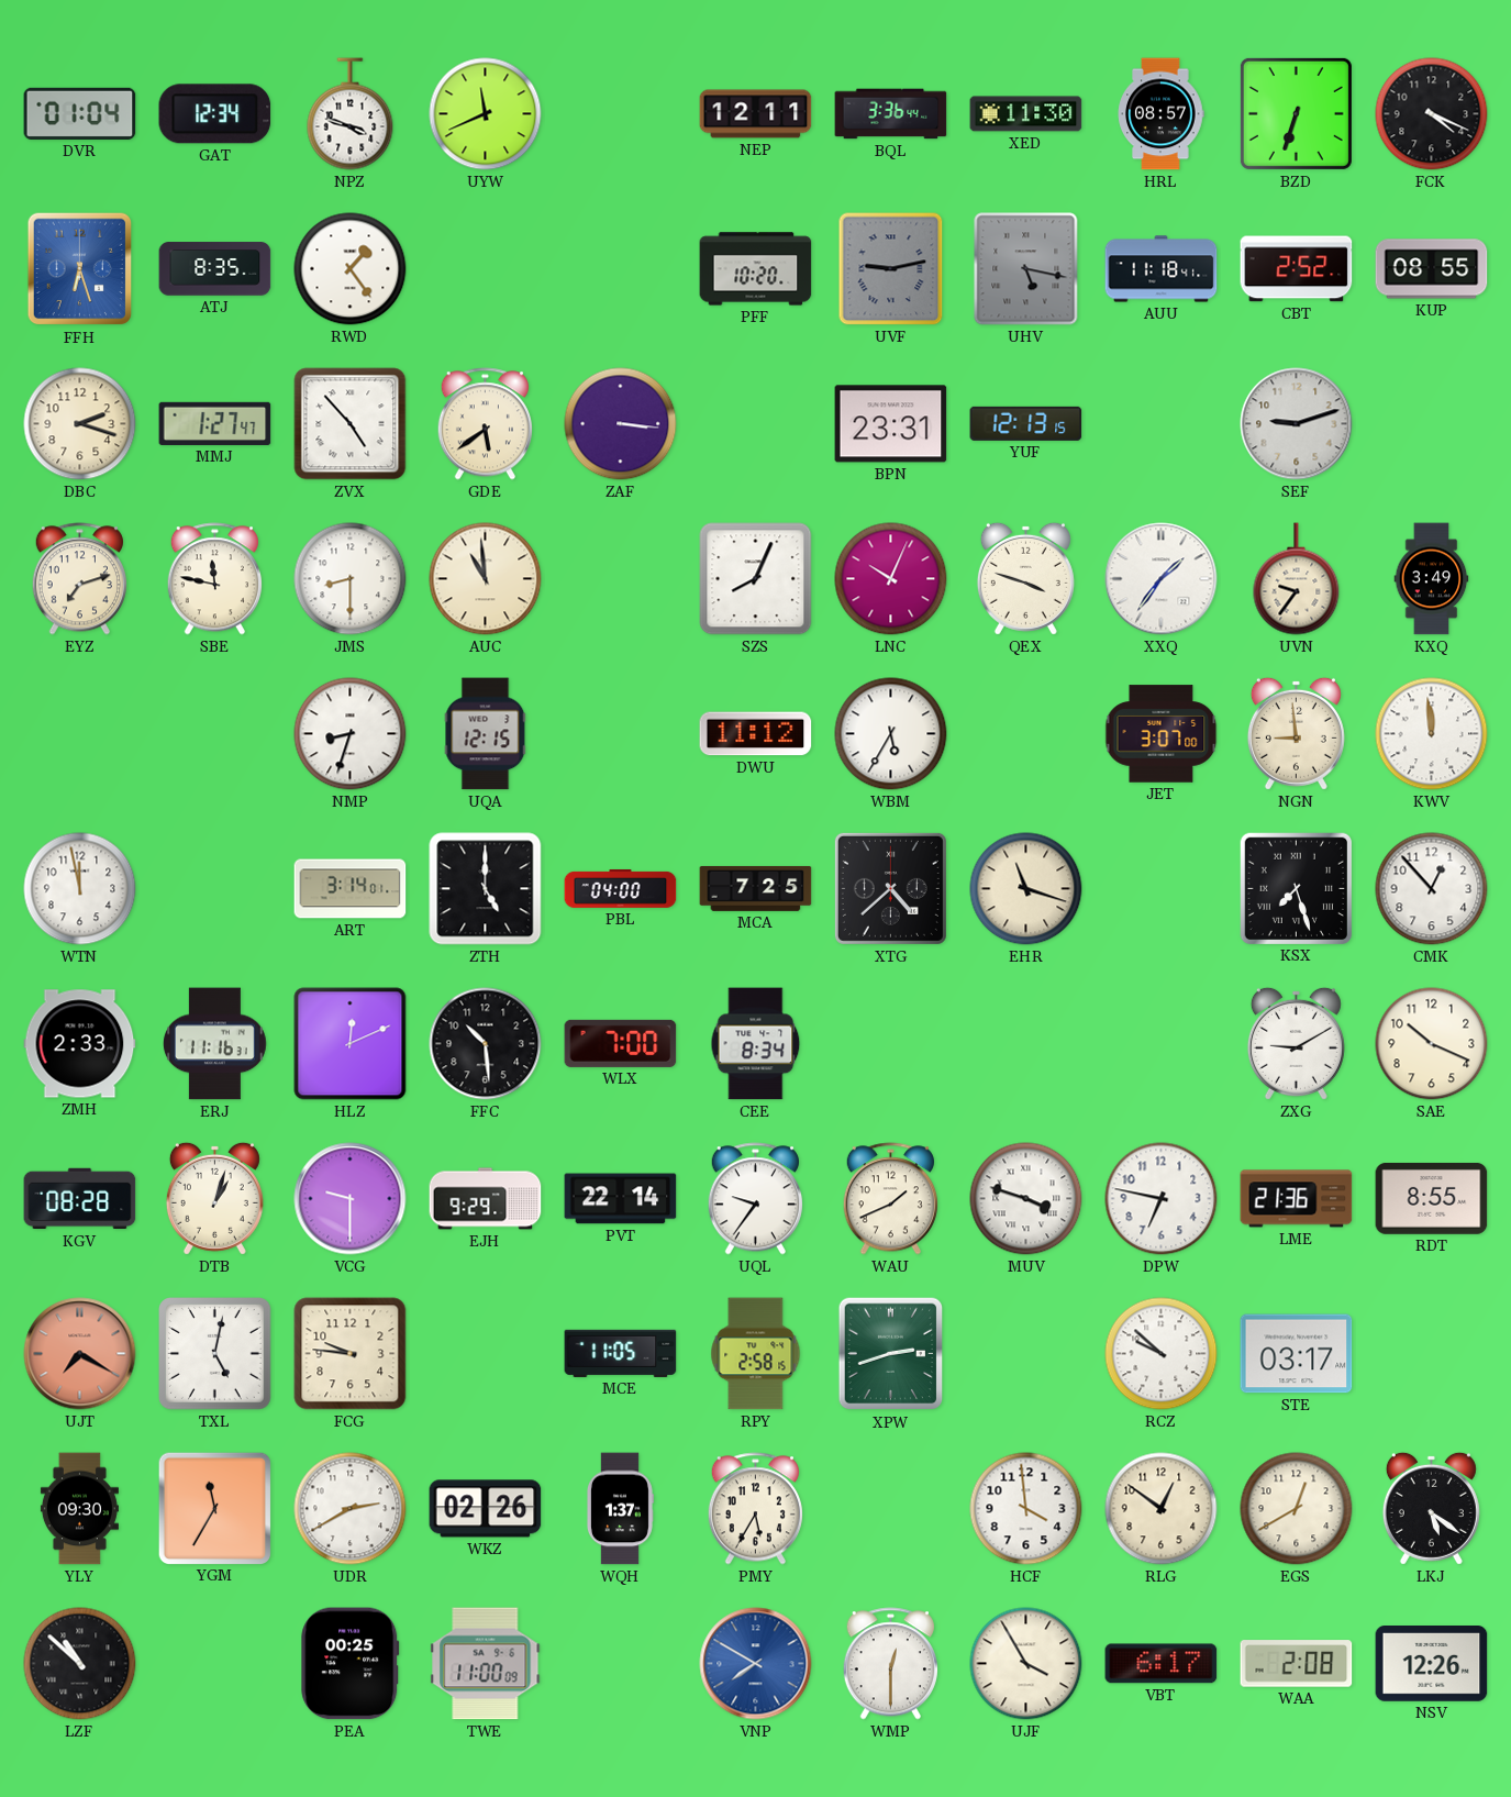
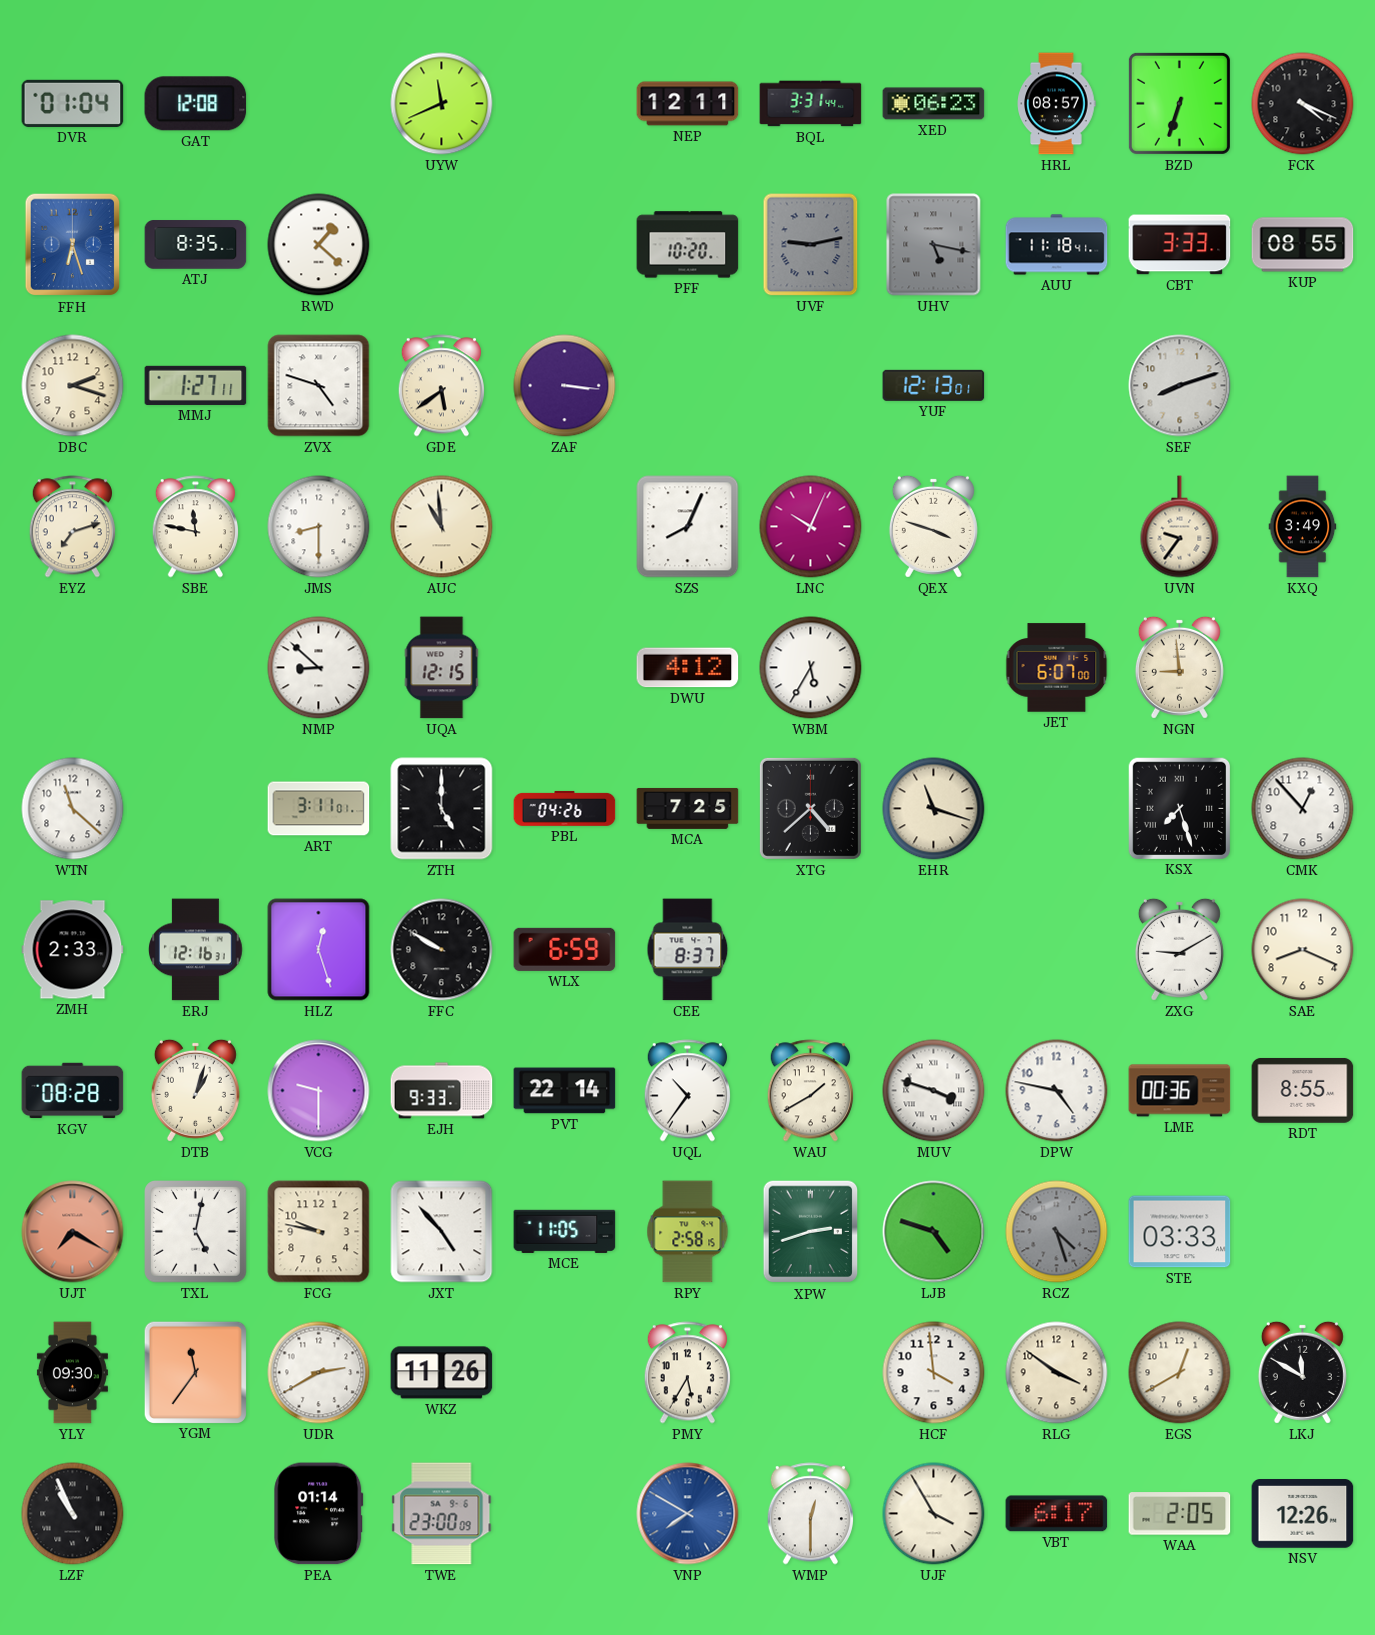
GAT: 12:34 -> 12:08
NPZ: 3:48 -> none
BQL: 3:36 -> 3:31
XED: 11:30 -> 06:23
RWD: 1:24 -> 1:22
CBT: 2:52 -> 3:33
MMJ: 1:27:47 -> 1:27:11
ZVX: 4:53 -> 4:48
BPN: 23:31 -> none
YUF: 12:13:15 -> 12:13:01
SEF: 9:12 -> 8:12
XXQ: 1:36 -> none
NMP: 8:33 -> 8:52
DWU: 11:12 -> 4:12
JET: 3:07 -> 6:07
KWV: 11:59 -> none
WTN: 11:58 -> 11:22
ART: 3:14 -> 3:11
PBL: 04:00 -> 04:26
ERJ: 11:16 -> 12:16
HLZ: 12:11 -> 12:27
FFC: 10:29 -> 9:50
WLX: 7:00 -> 6:59
CEE: 8:34 -> 8:37
SAE: 10:19 -> 8:19
EJH: 9:29 -> 9:33
UQL: 9:36 -> 10:36
WAU: 1:41 -> 1:40
DPW: 6:47 -> 4:47
LME: 21:36 -> 00:36
FCG: 9:46 -> 9:47
JXT: none -> 4:53
LJB: none -> 4:48
RCZ: 9:52 -> 4:27
RCZ dial: white -> grey
STE: 03:17 -> 03:33
YGM: 11:35 -> 11:36
WKZ: 02:26 -> 11:26
WQH: 1:37 -> none
RLG: 12:51 -> 3:51
LKJ: 5:21 -> 11:50
LZF: 10:52 -> 10:56
PEA: 00:25 -> 01:14
TWE: 11:00 -> 23:00
WAA: 2:08 -> 2:05
